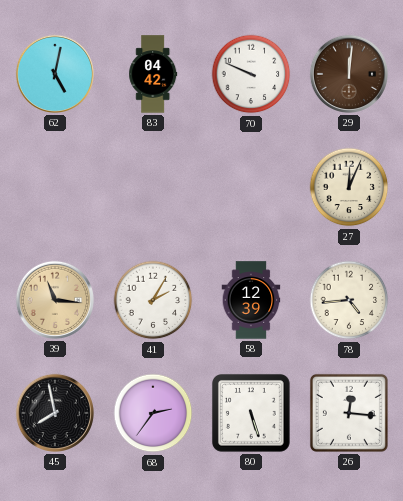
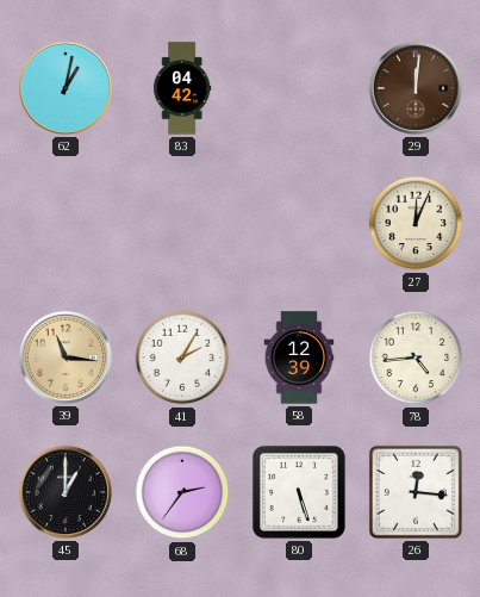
62: 5:02 -> 1:02
70: 9:49 -> none
45: 7:58 -> 1:00
